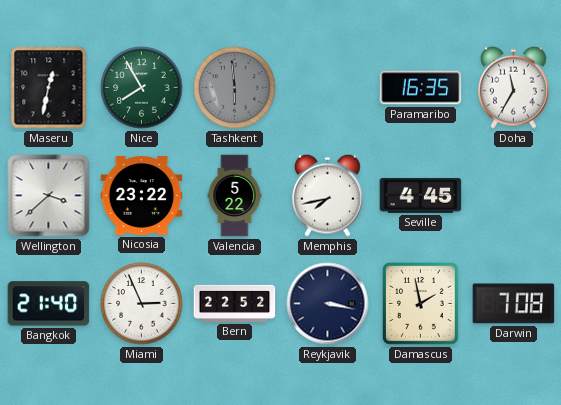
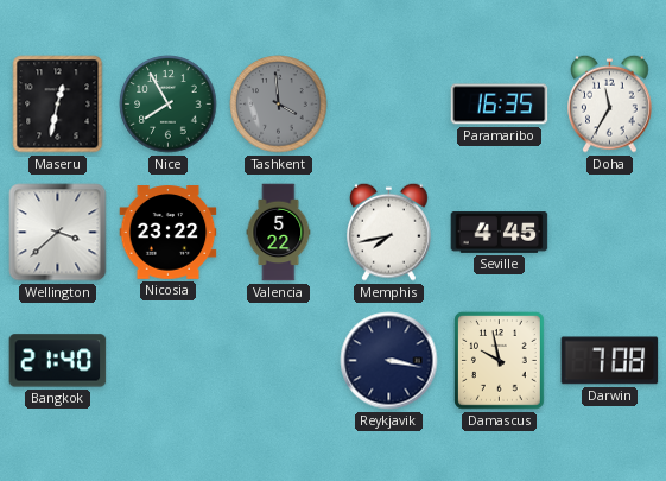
Tashkent: 5:59 -> 3:59
Miami: 2:56 -> none
Bern: 22:52 -> none
Damascus: 1:58 -> 9:58
